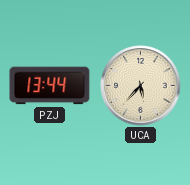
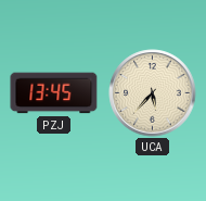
PZJ: 13:44 -> 13:45
